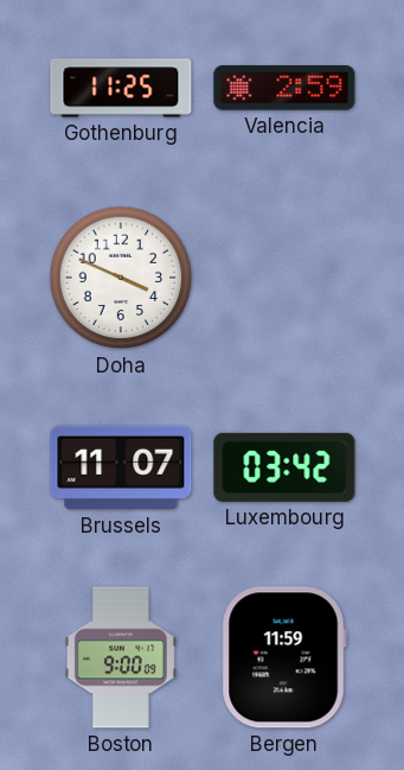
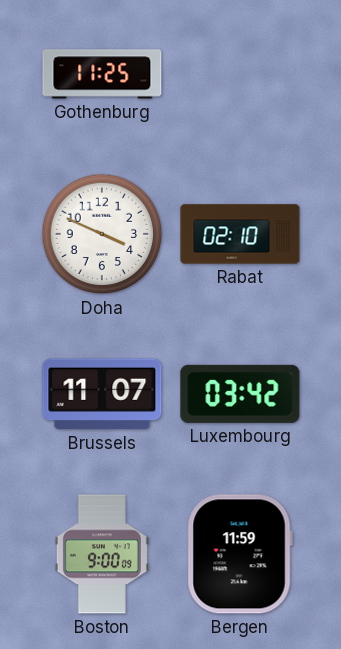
Valencia: 2:59 -> none
Rabat: none -> 02:10
